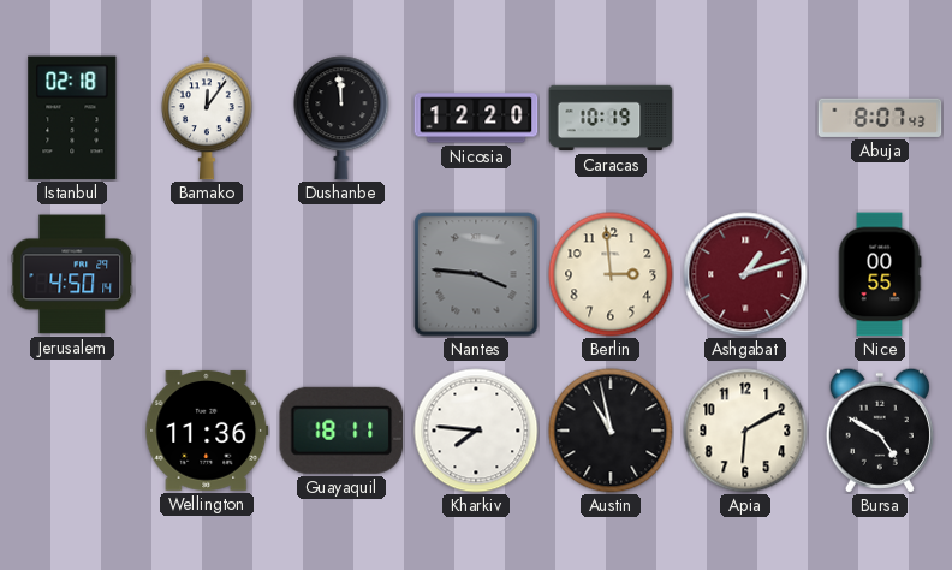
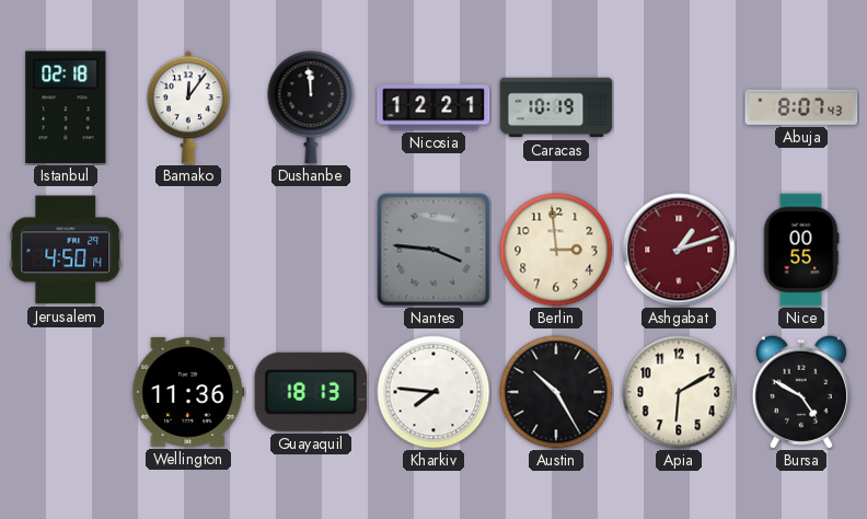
Nicosia: 12:20 -> 12:21
Guayaquil: 18:11 -> 18:13
Austin: 10:58 -> 10:25
